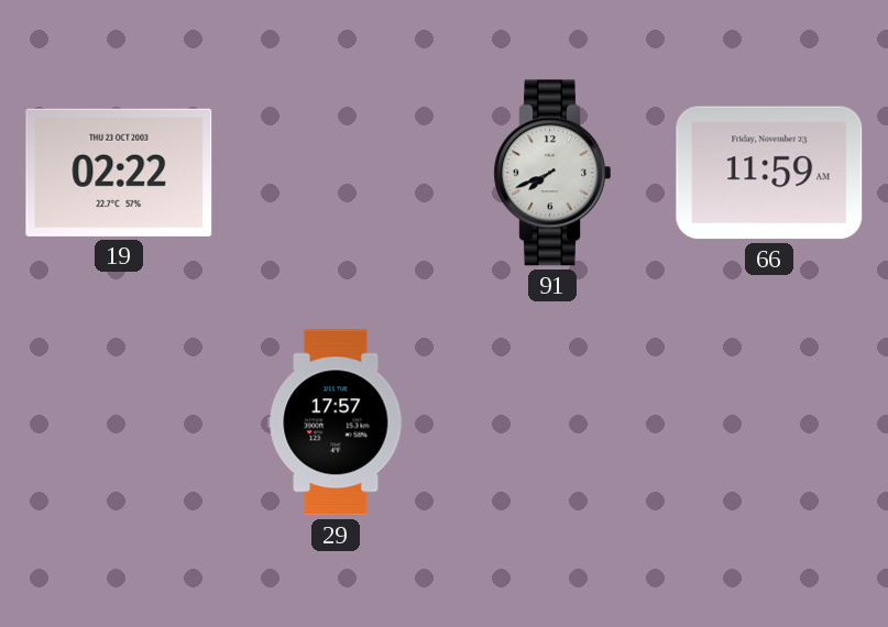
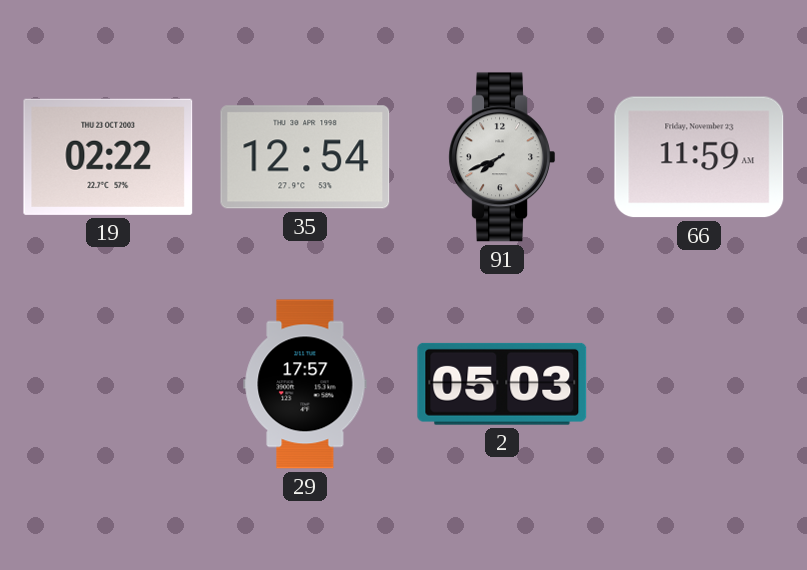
35: none -> 12:54
2: none -> 05:03
